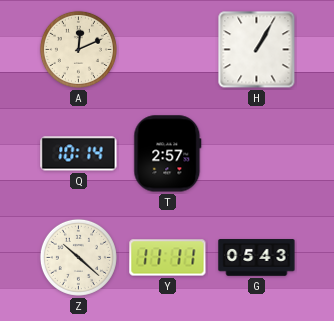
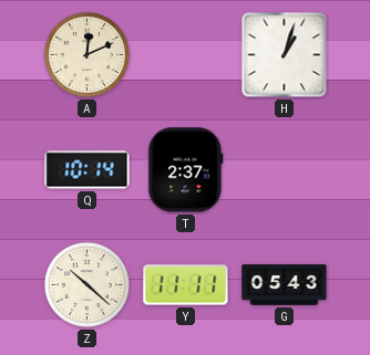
H: 1:05 -> 1:03
T: 2:57 -> 2:37
